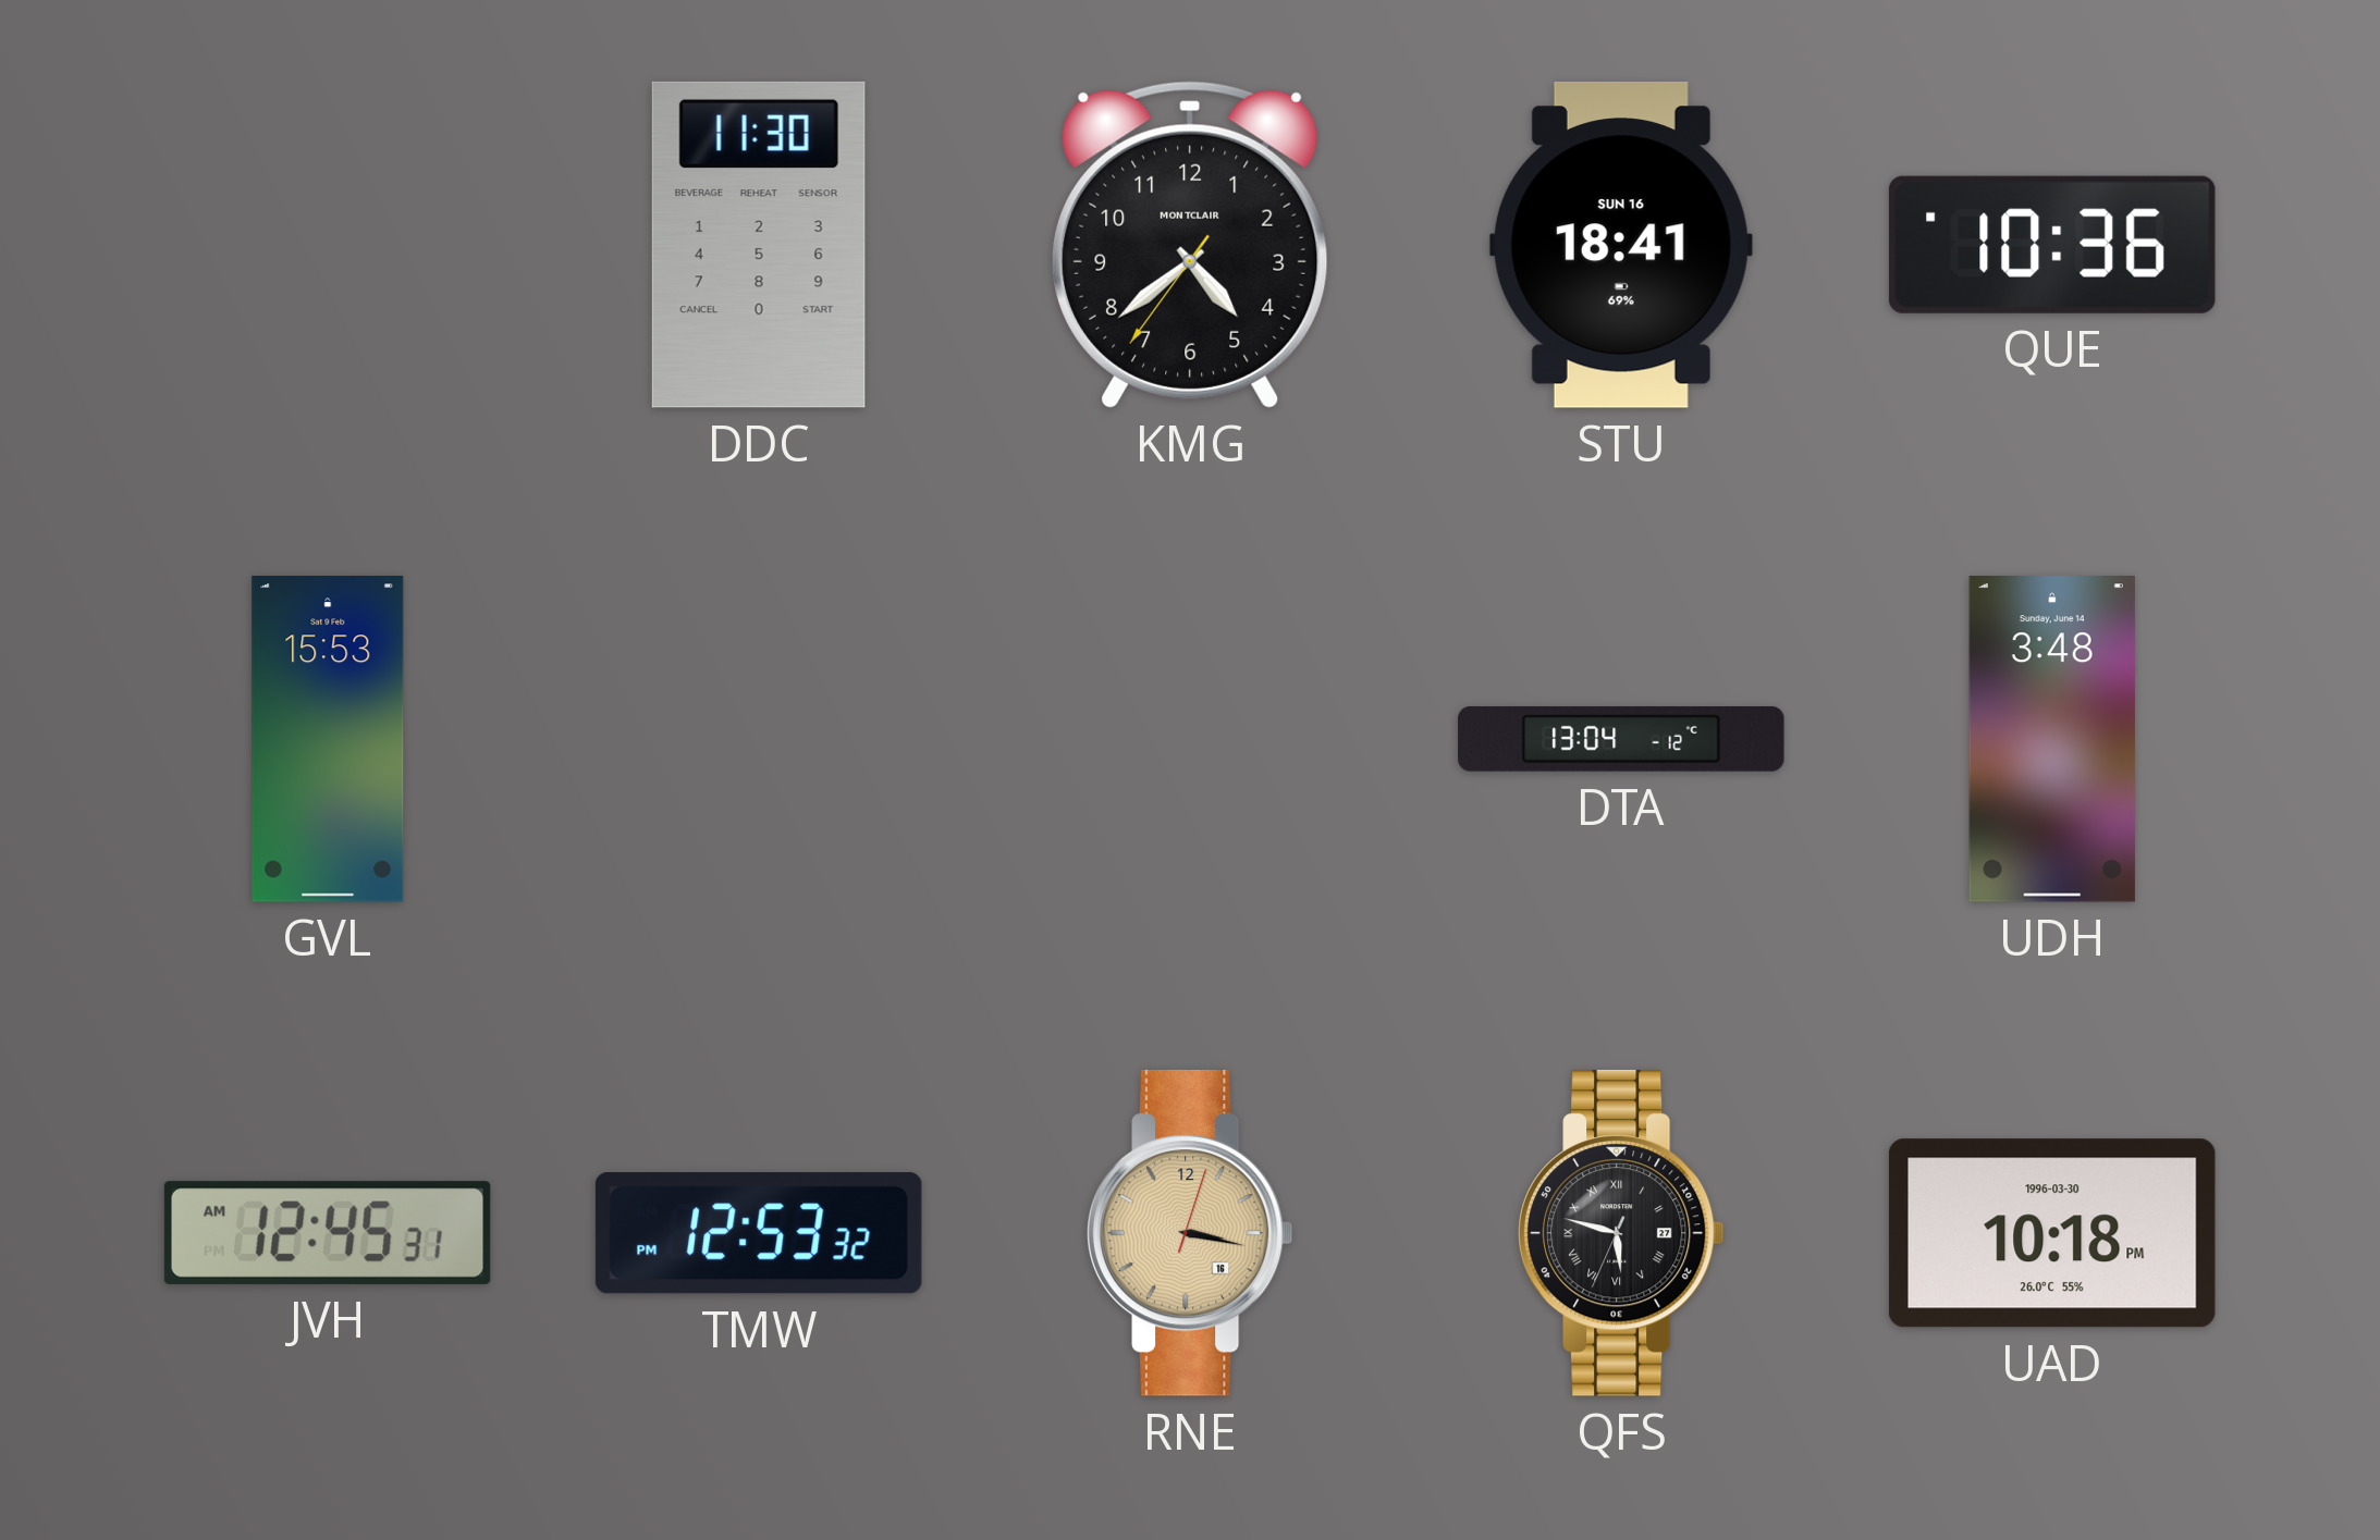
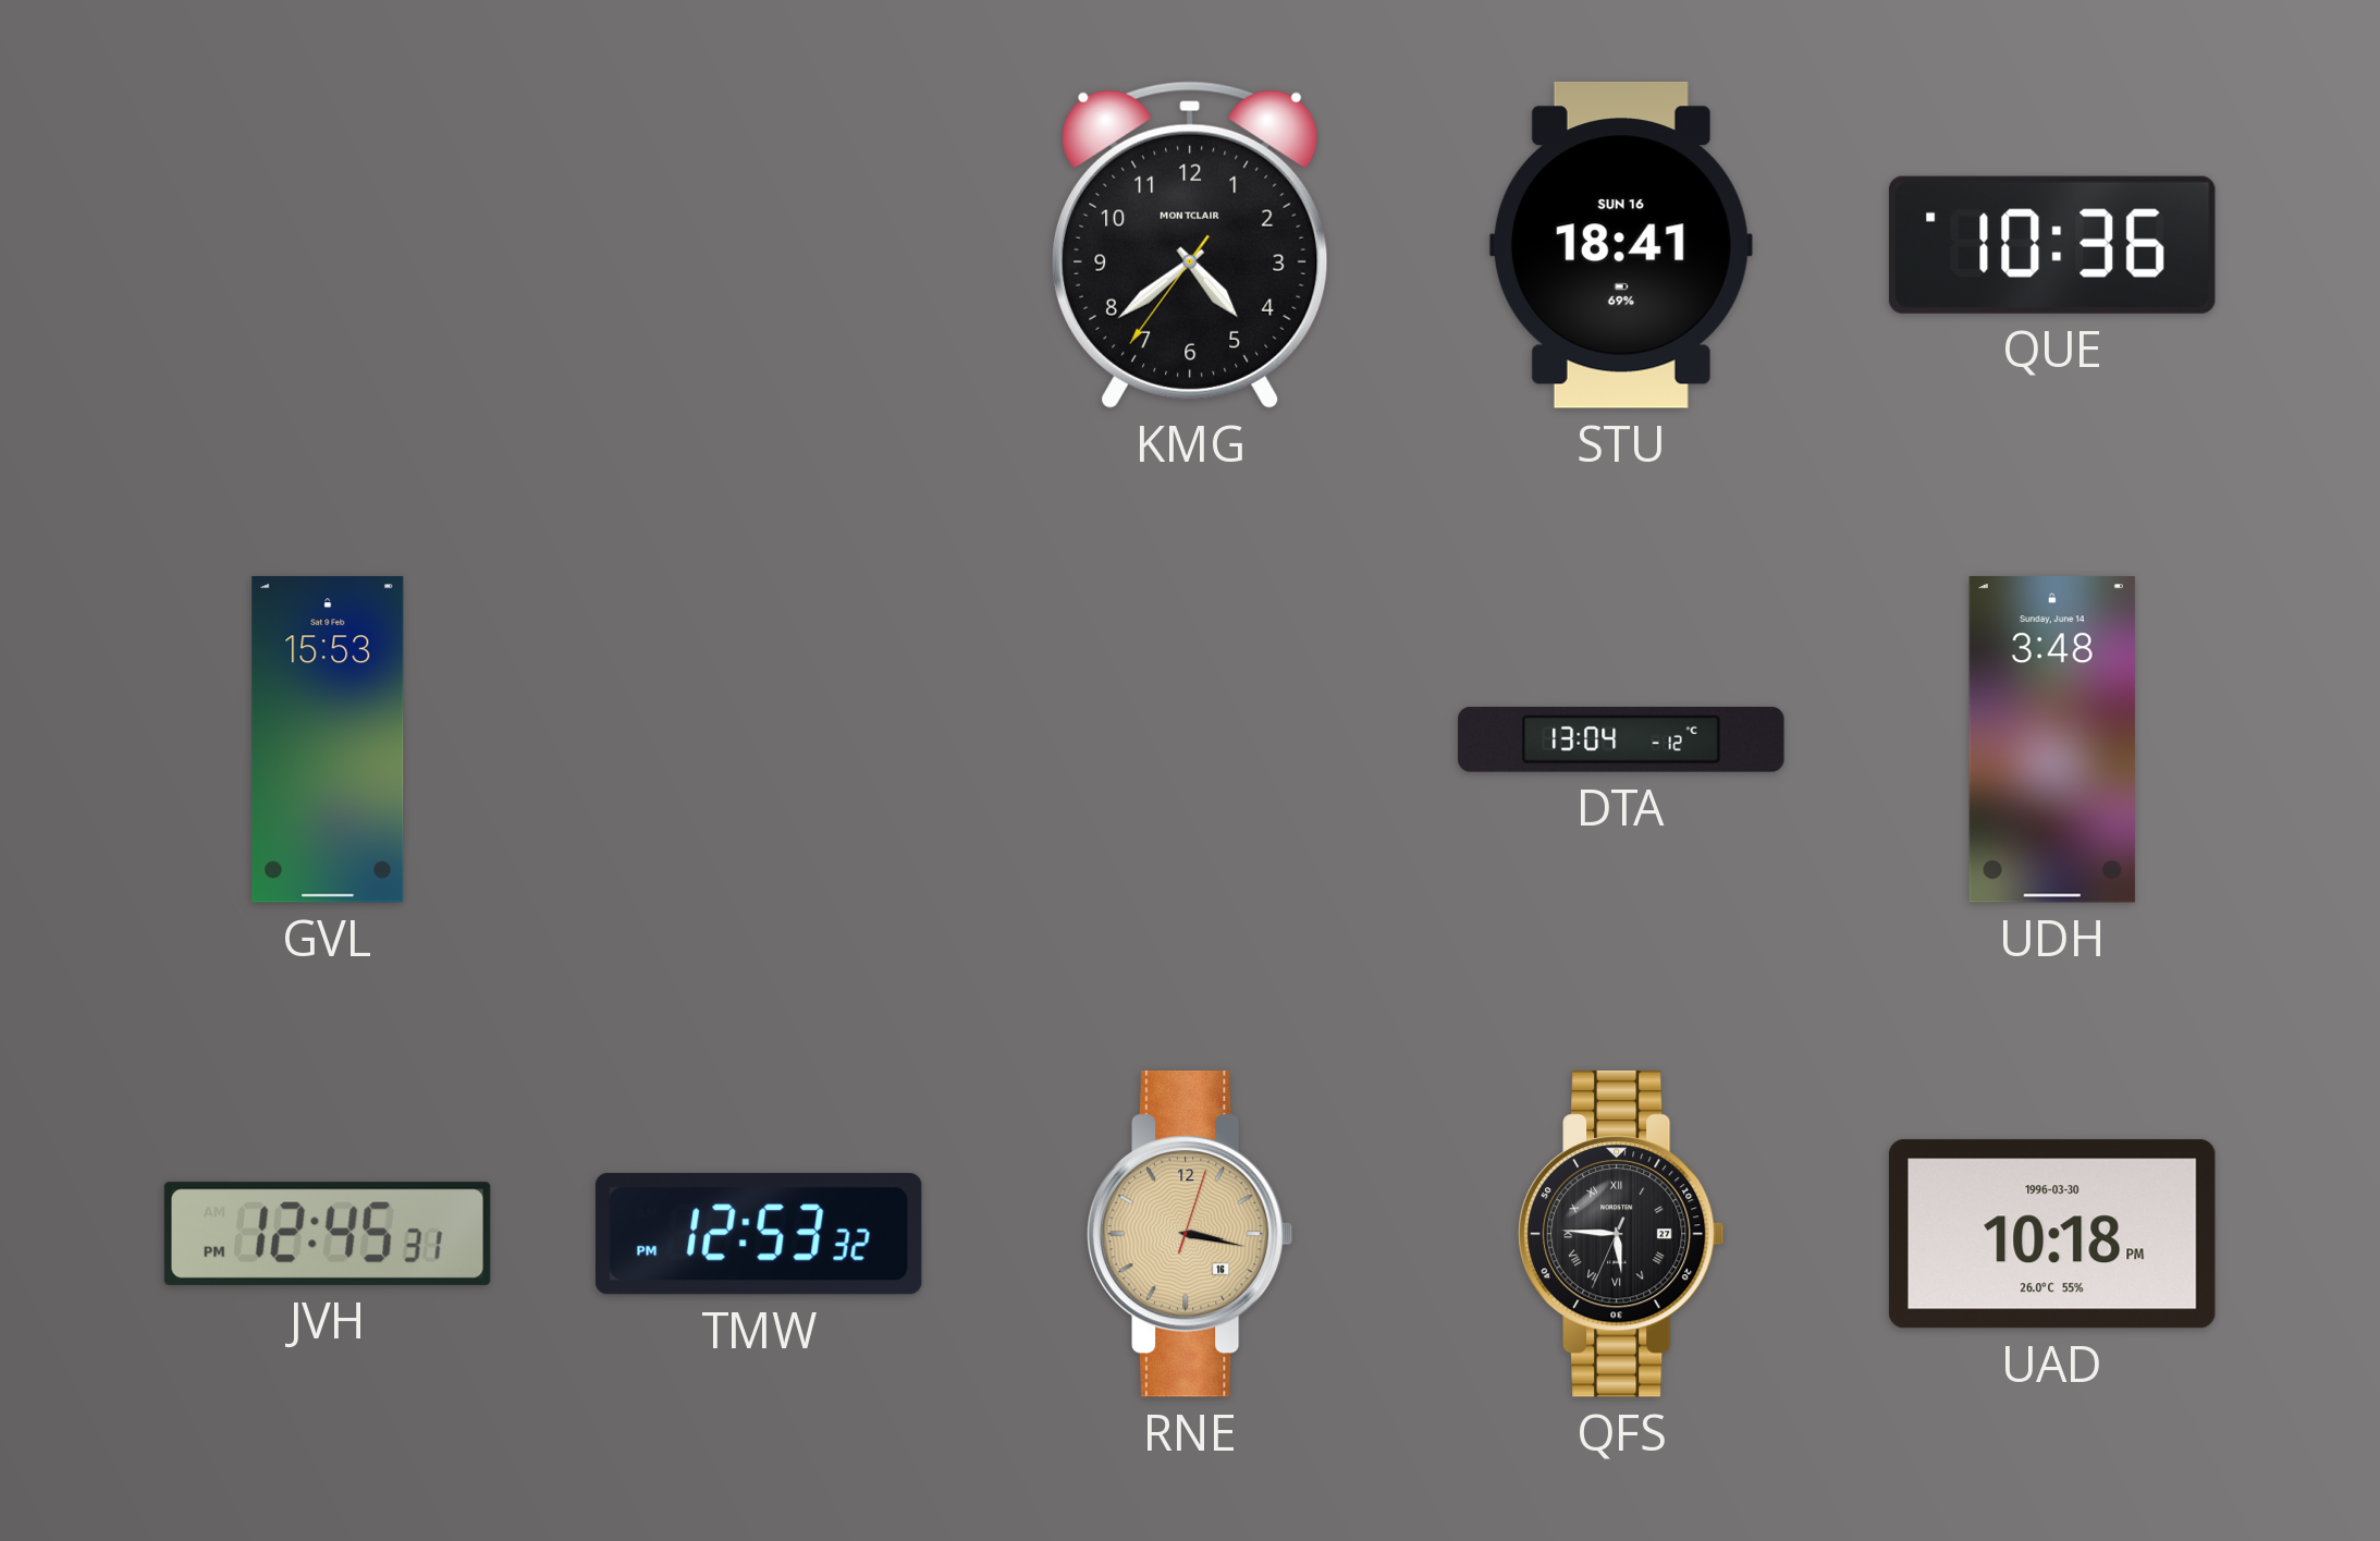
DDC: 11:30 -> none
JVH: 12:45:31 AM -> 12:45:31 PM
QFS: 5:47 -> 5:45
